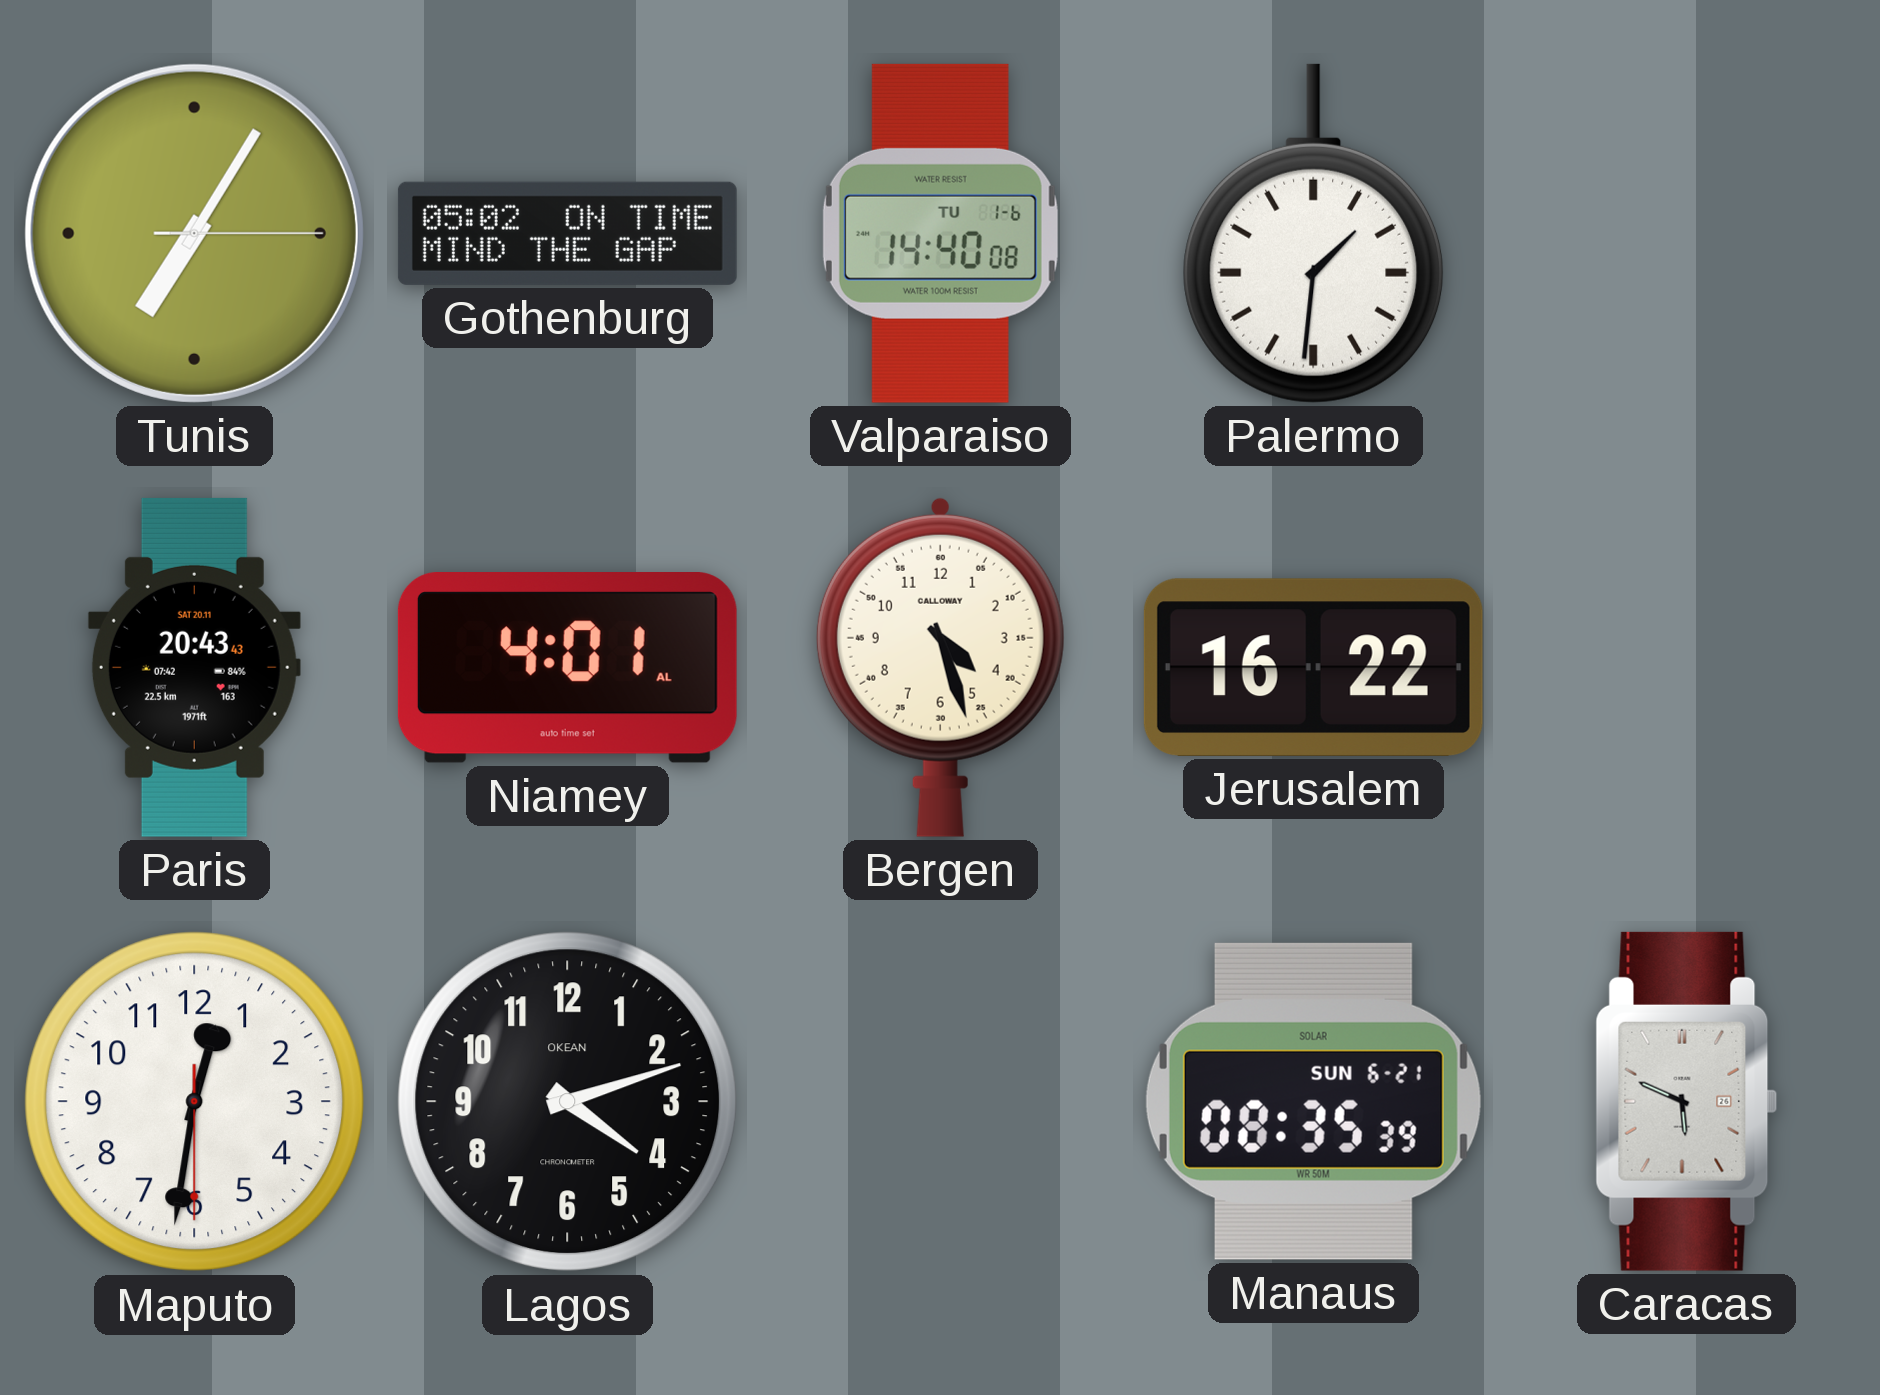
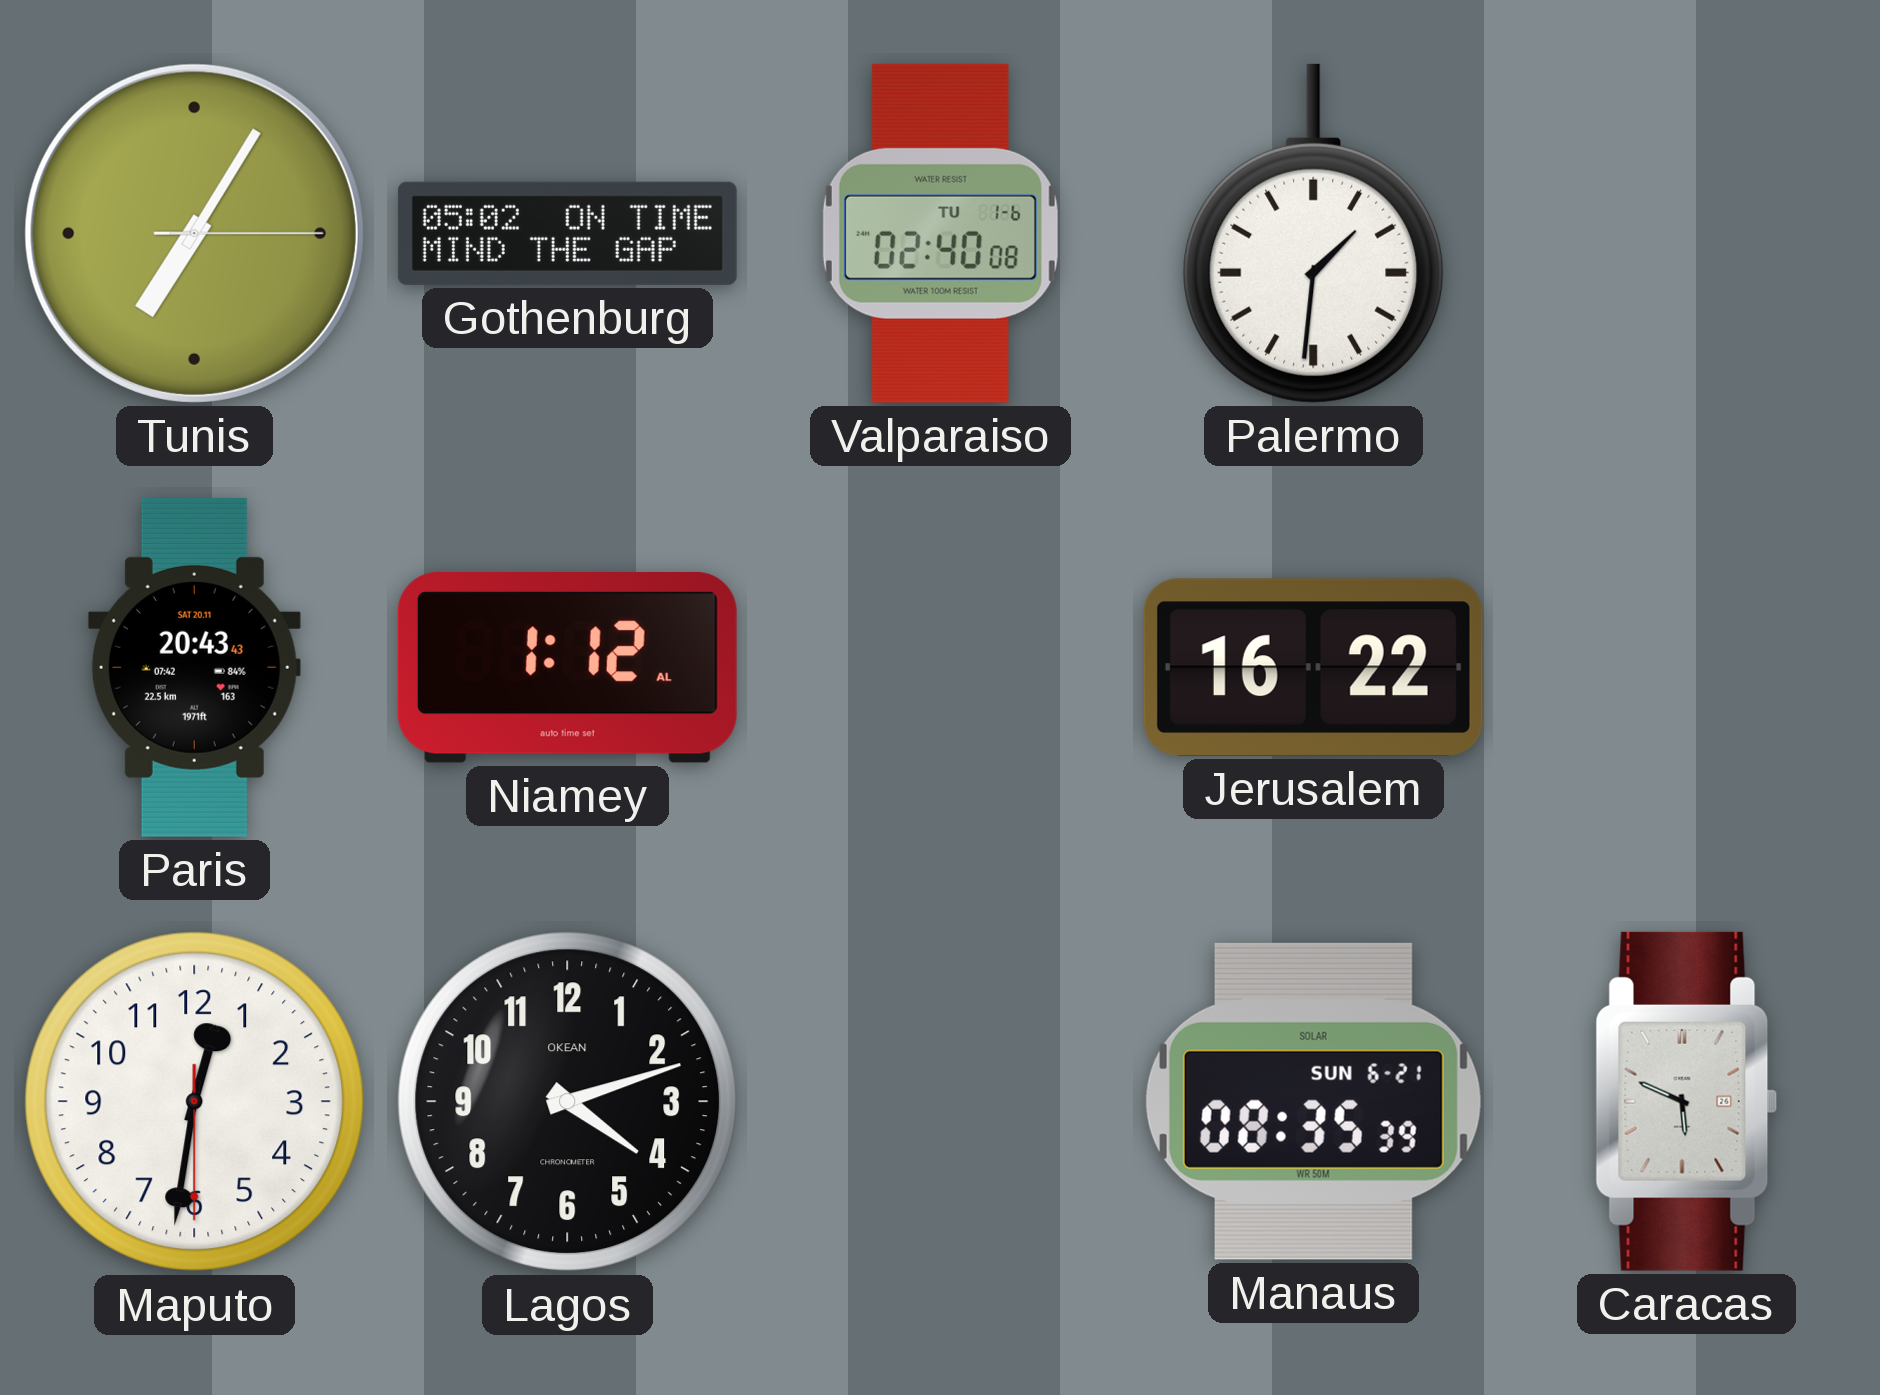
Valparaiso: 14:40 -> 02:40
Niamey: 4:01 -> 1:12
Bergen: 4:27 -> none
